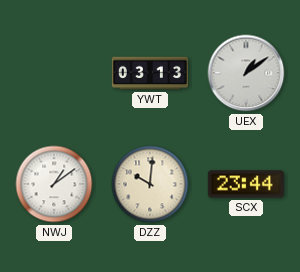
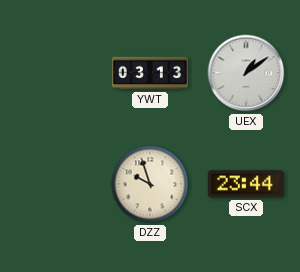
NWJ: 1:09 -> none
DZZ: 10:01 -> 9:57
